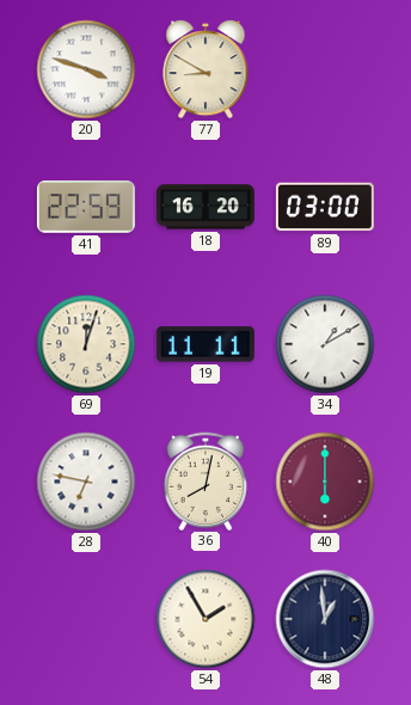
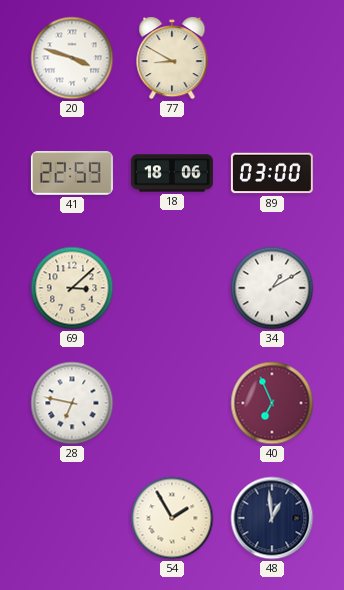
18: 16:20 -> 18:06
69: 12:03 -> 3:08
19: 11:11 -> none
36: 8:02 -> none
40: 6:00 -> 6:56
